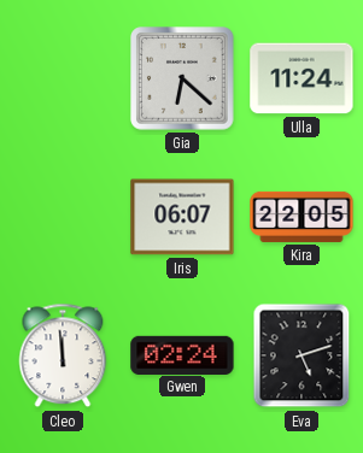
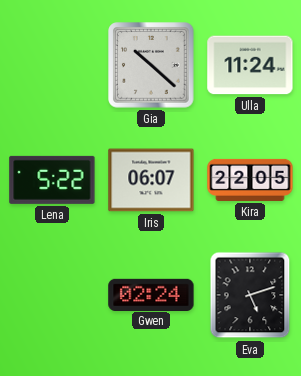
Gia: 6:22 -> 10:22
Lena: none -> 5:22
Cleo: 11:59 -> none
